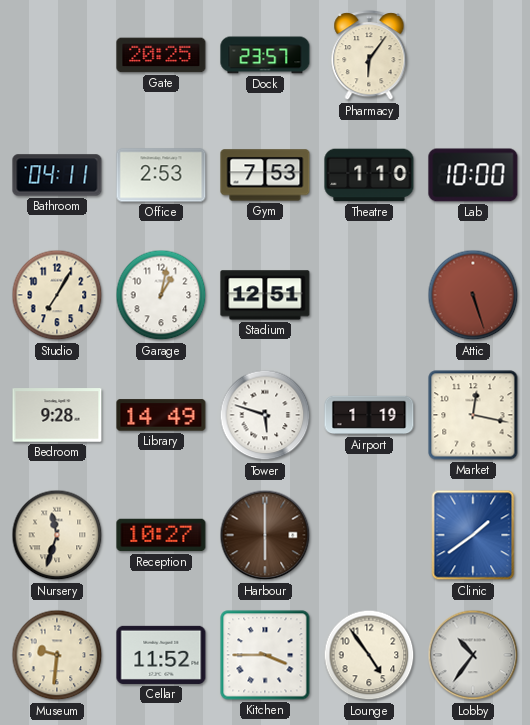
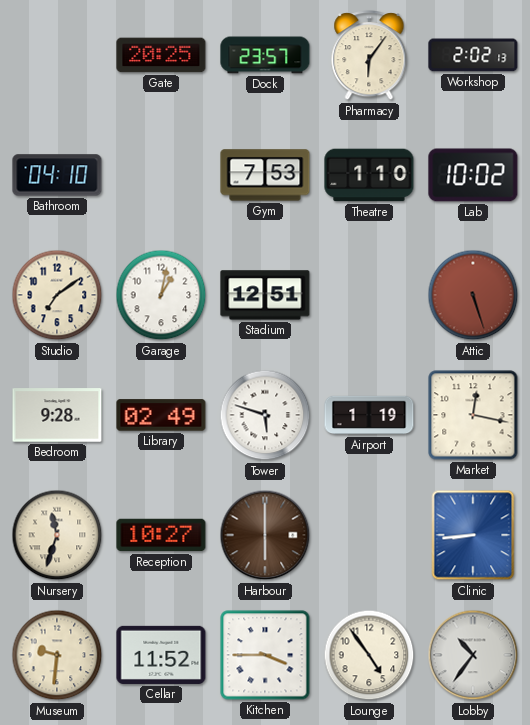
Workshop: none -> 2:02
Bathroom: 04:11 -> 04:10
Office: 2:53 -> none
Lab: 10:00 -> 10:02
Studio: 7:05 -> 7:09
Library: 14:49 -> 02:49
Clinic: 1:39 -> 8:44
